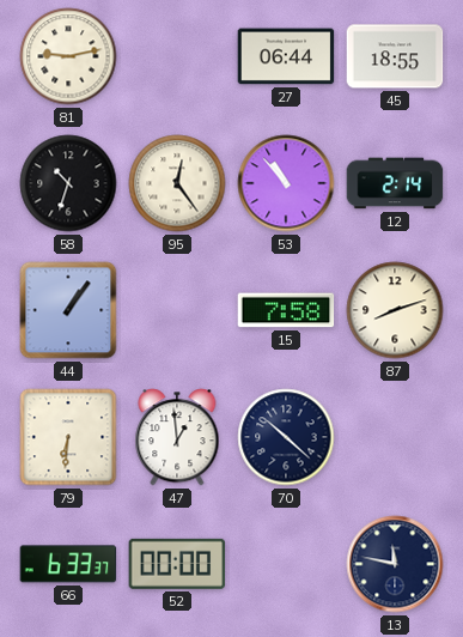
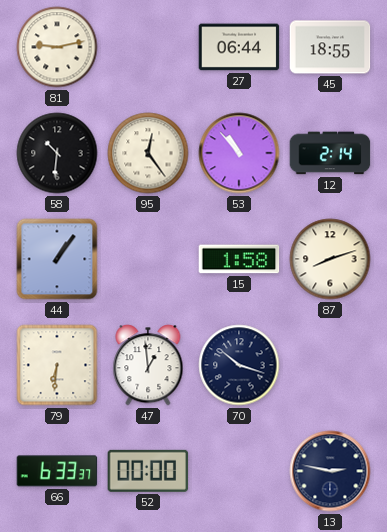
58: 10:33 -> 10:31
15: 7:58 -> 1:58
70: 10:22 -> 10:18
13: 11:47 -> 2:47
